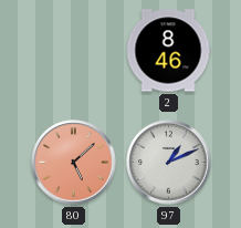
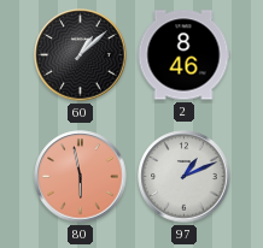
60: none -> 1:08
80: 5:08 -> 5:58
